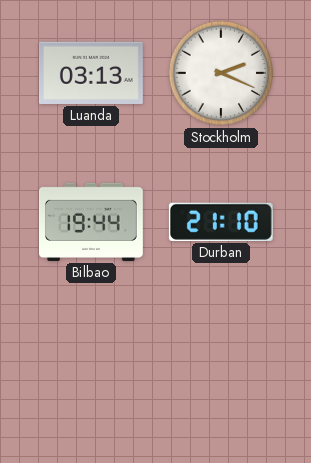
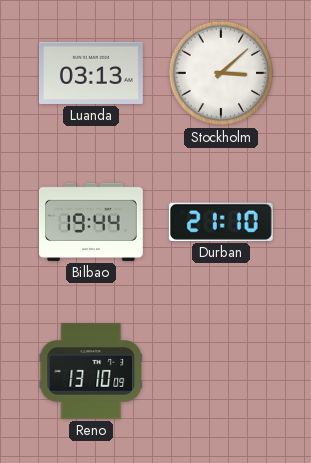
Stockholm: 2:19 -> 3:08
Reno: none -> 13:10
